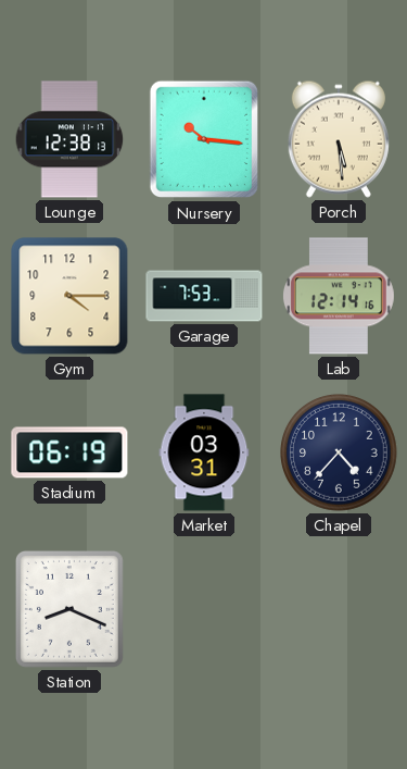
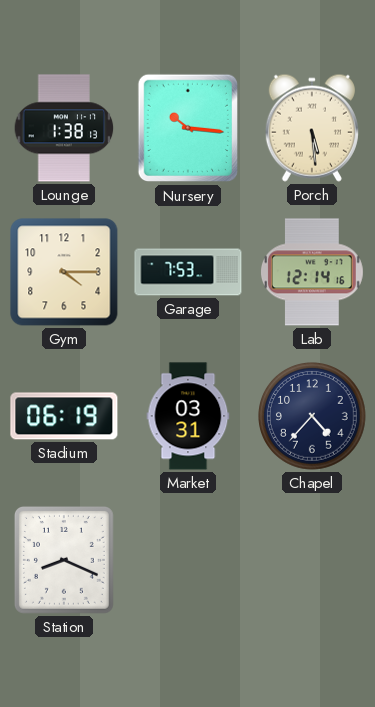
Lounge: 12:38 -> 1:38
